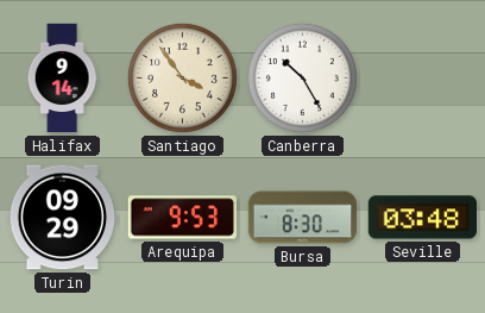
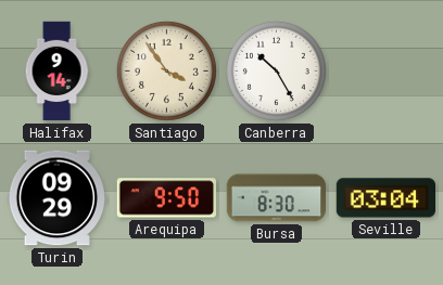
Arequipa: 9:53 -> 9:50
Seville: 03:48 -> 03:04
